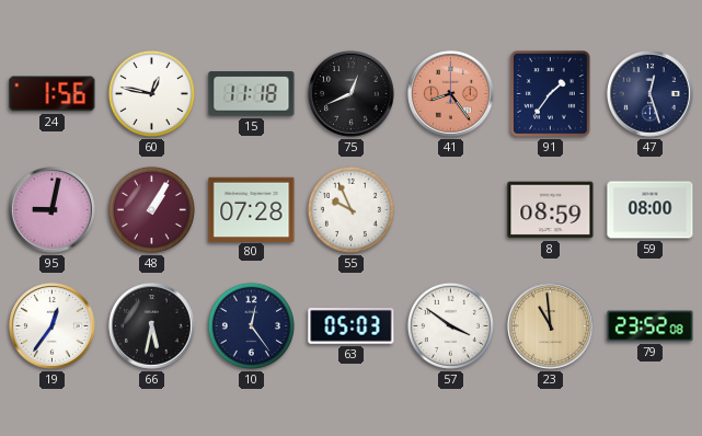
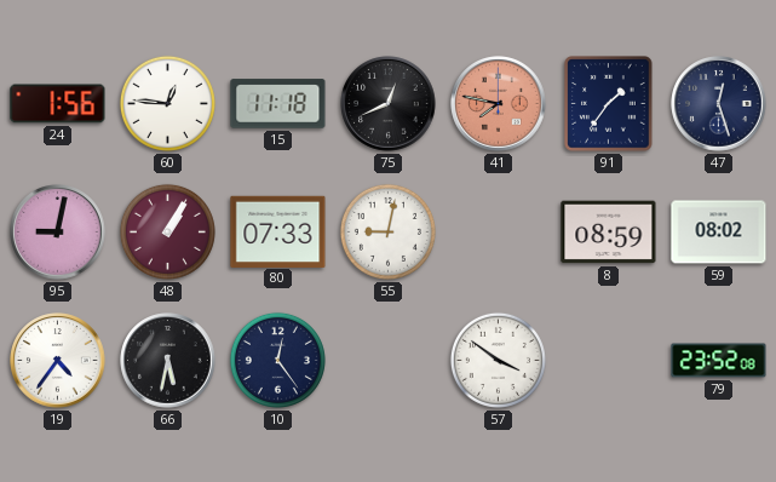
60: 12:47 -> 12:46
41: 8:24 -> 7:47
80: 07:28 -> 07:33
55: 9:56 -> 9:02
59: 08:00 -> 08:02
19: 12:36 -> 4:36
63: 05:03 -> none
23: 10:59 -> none
